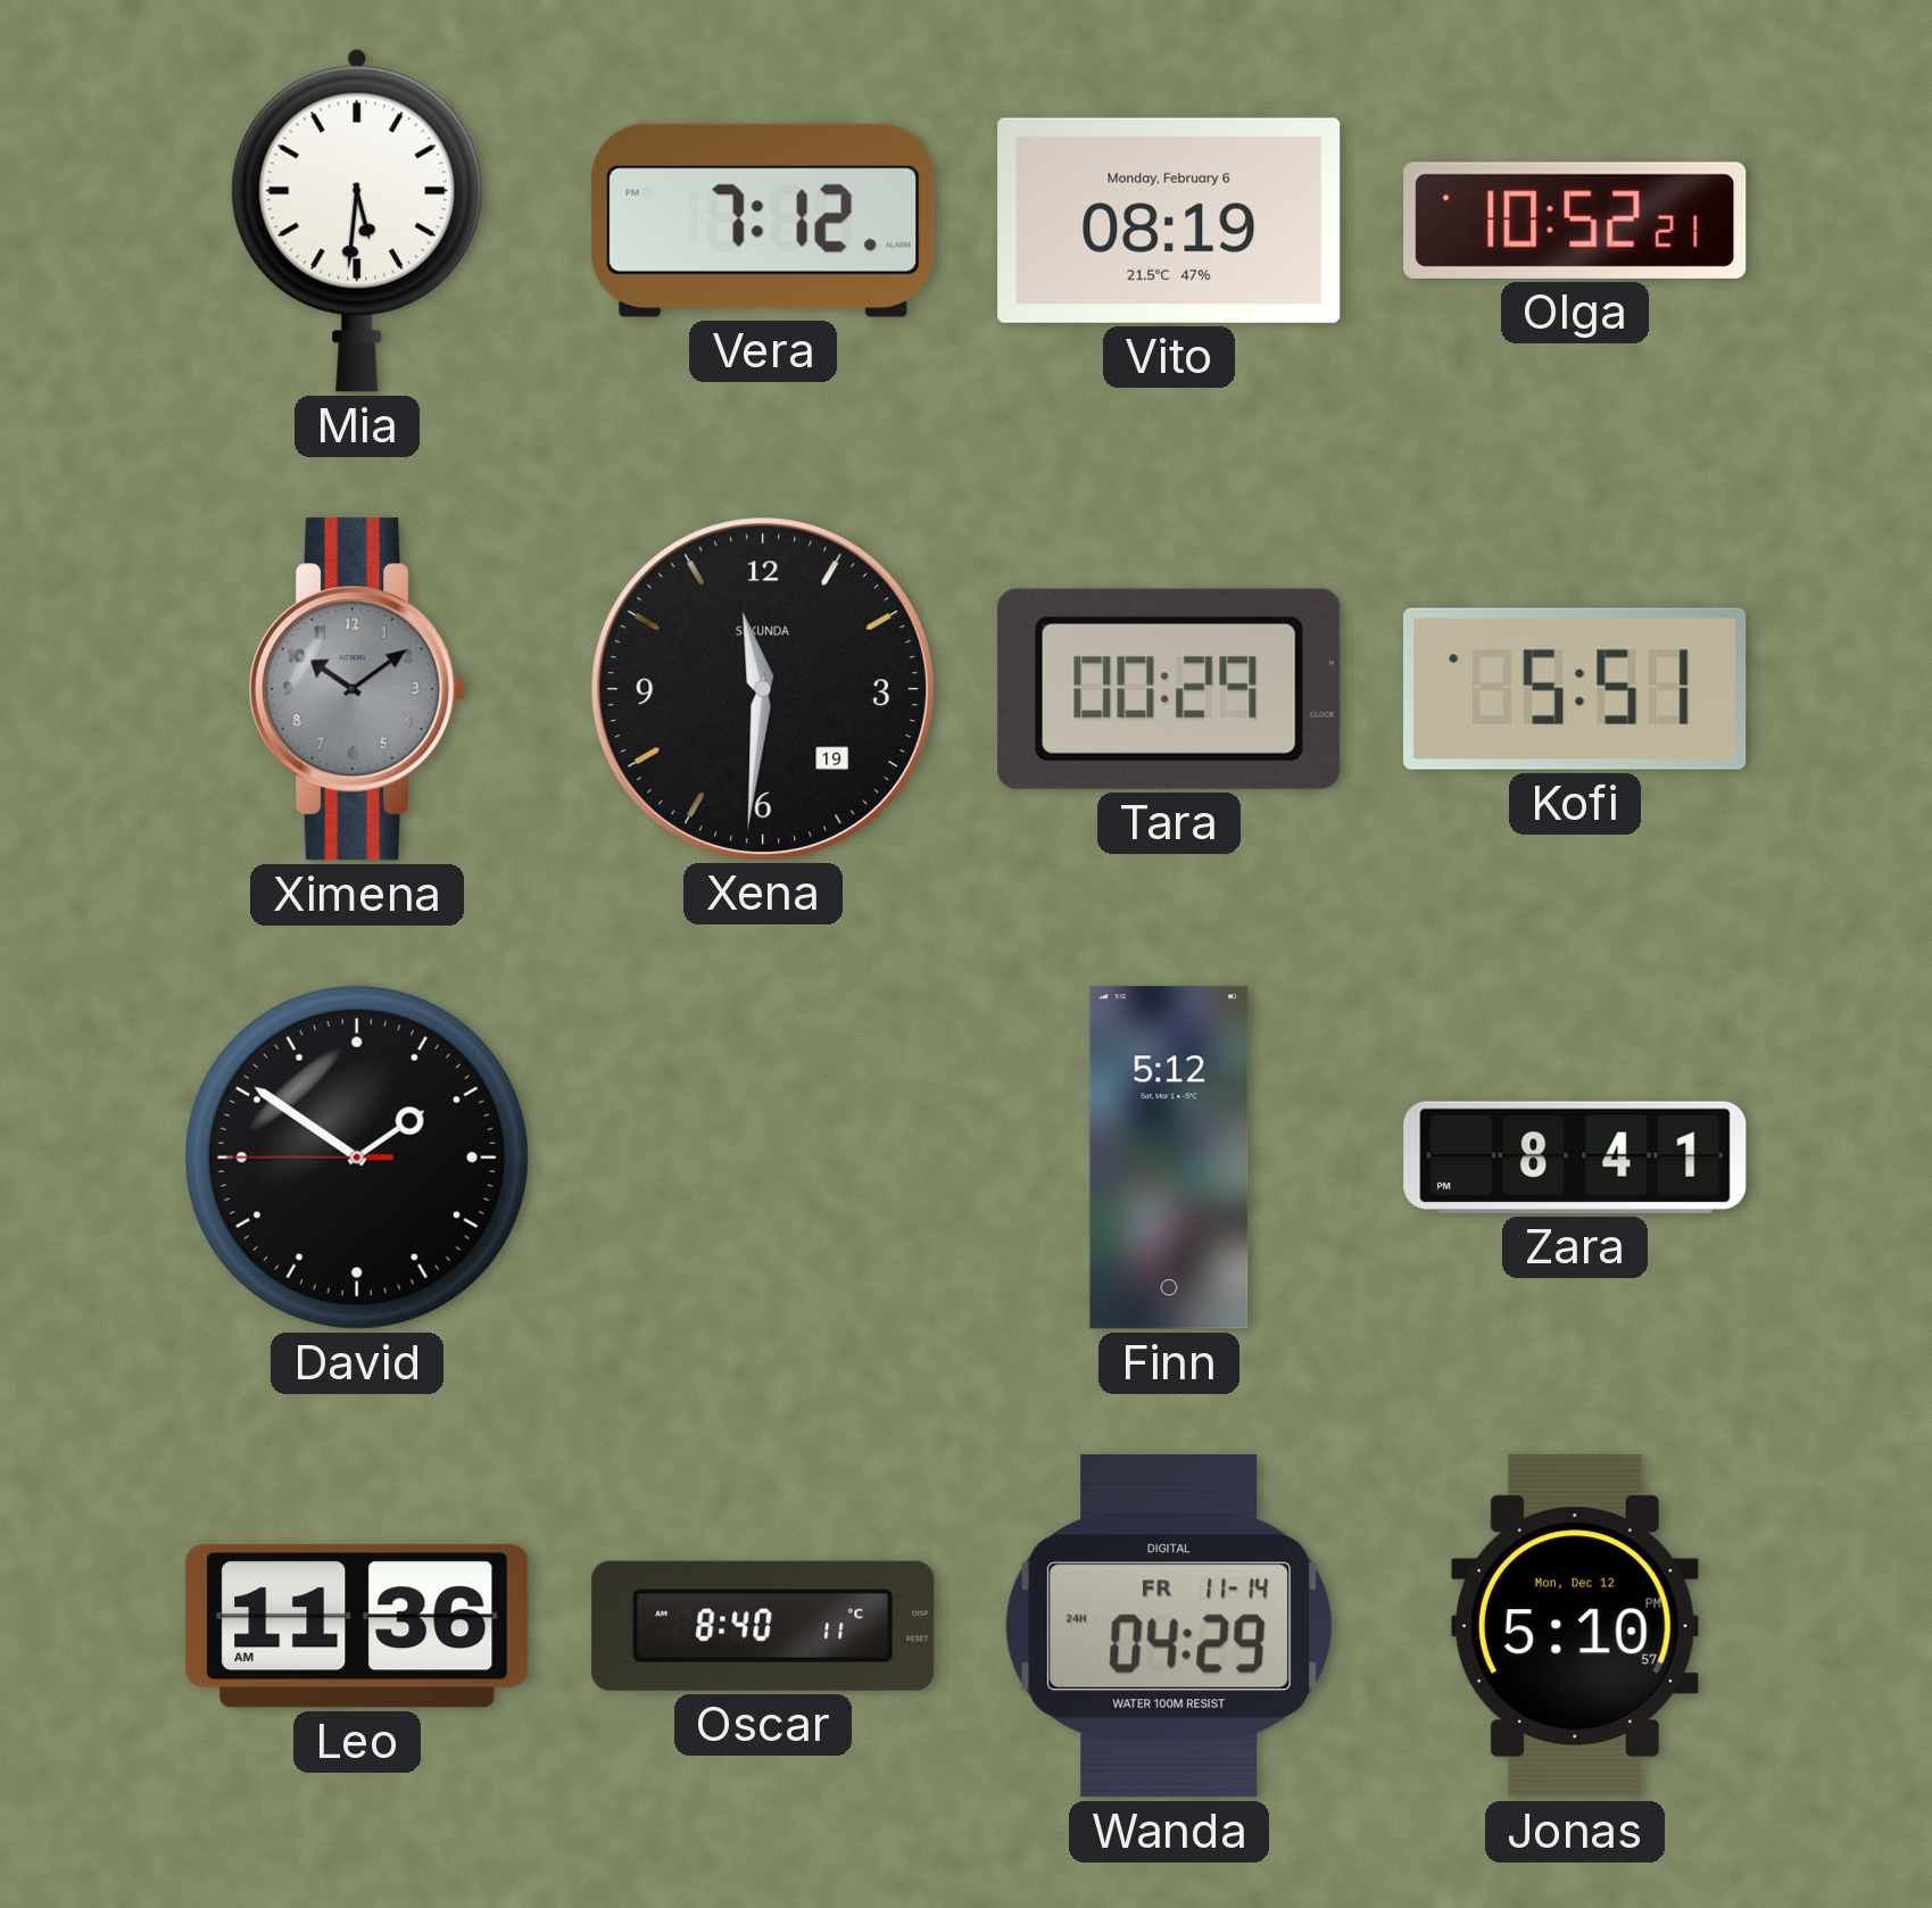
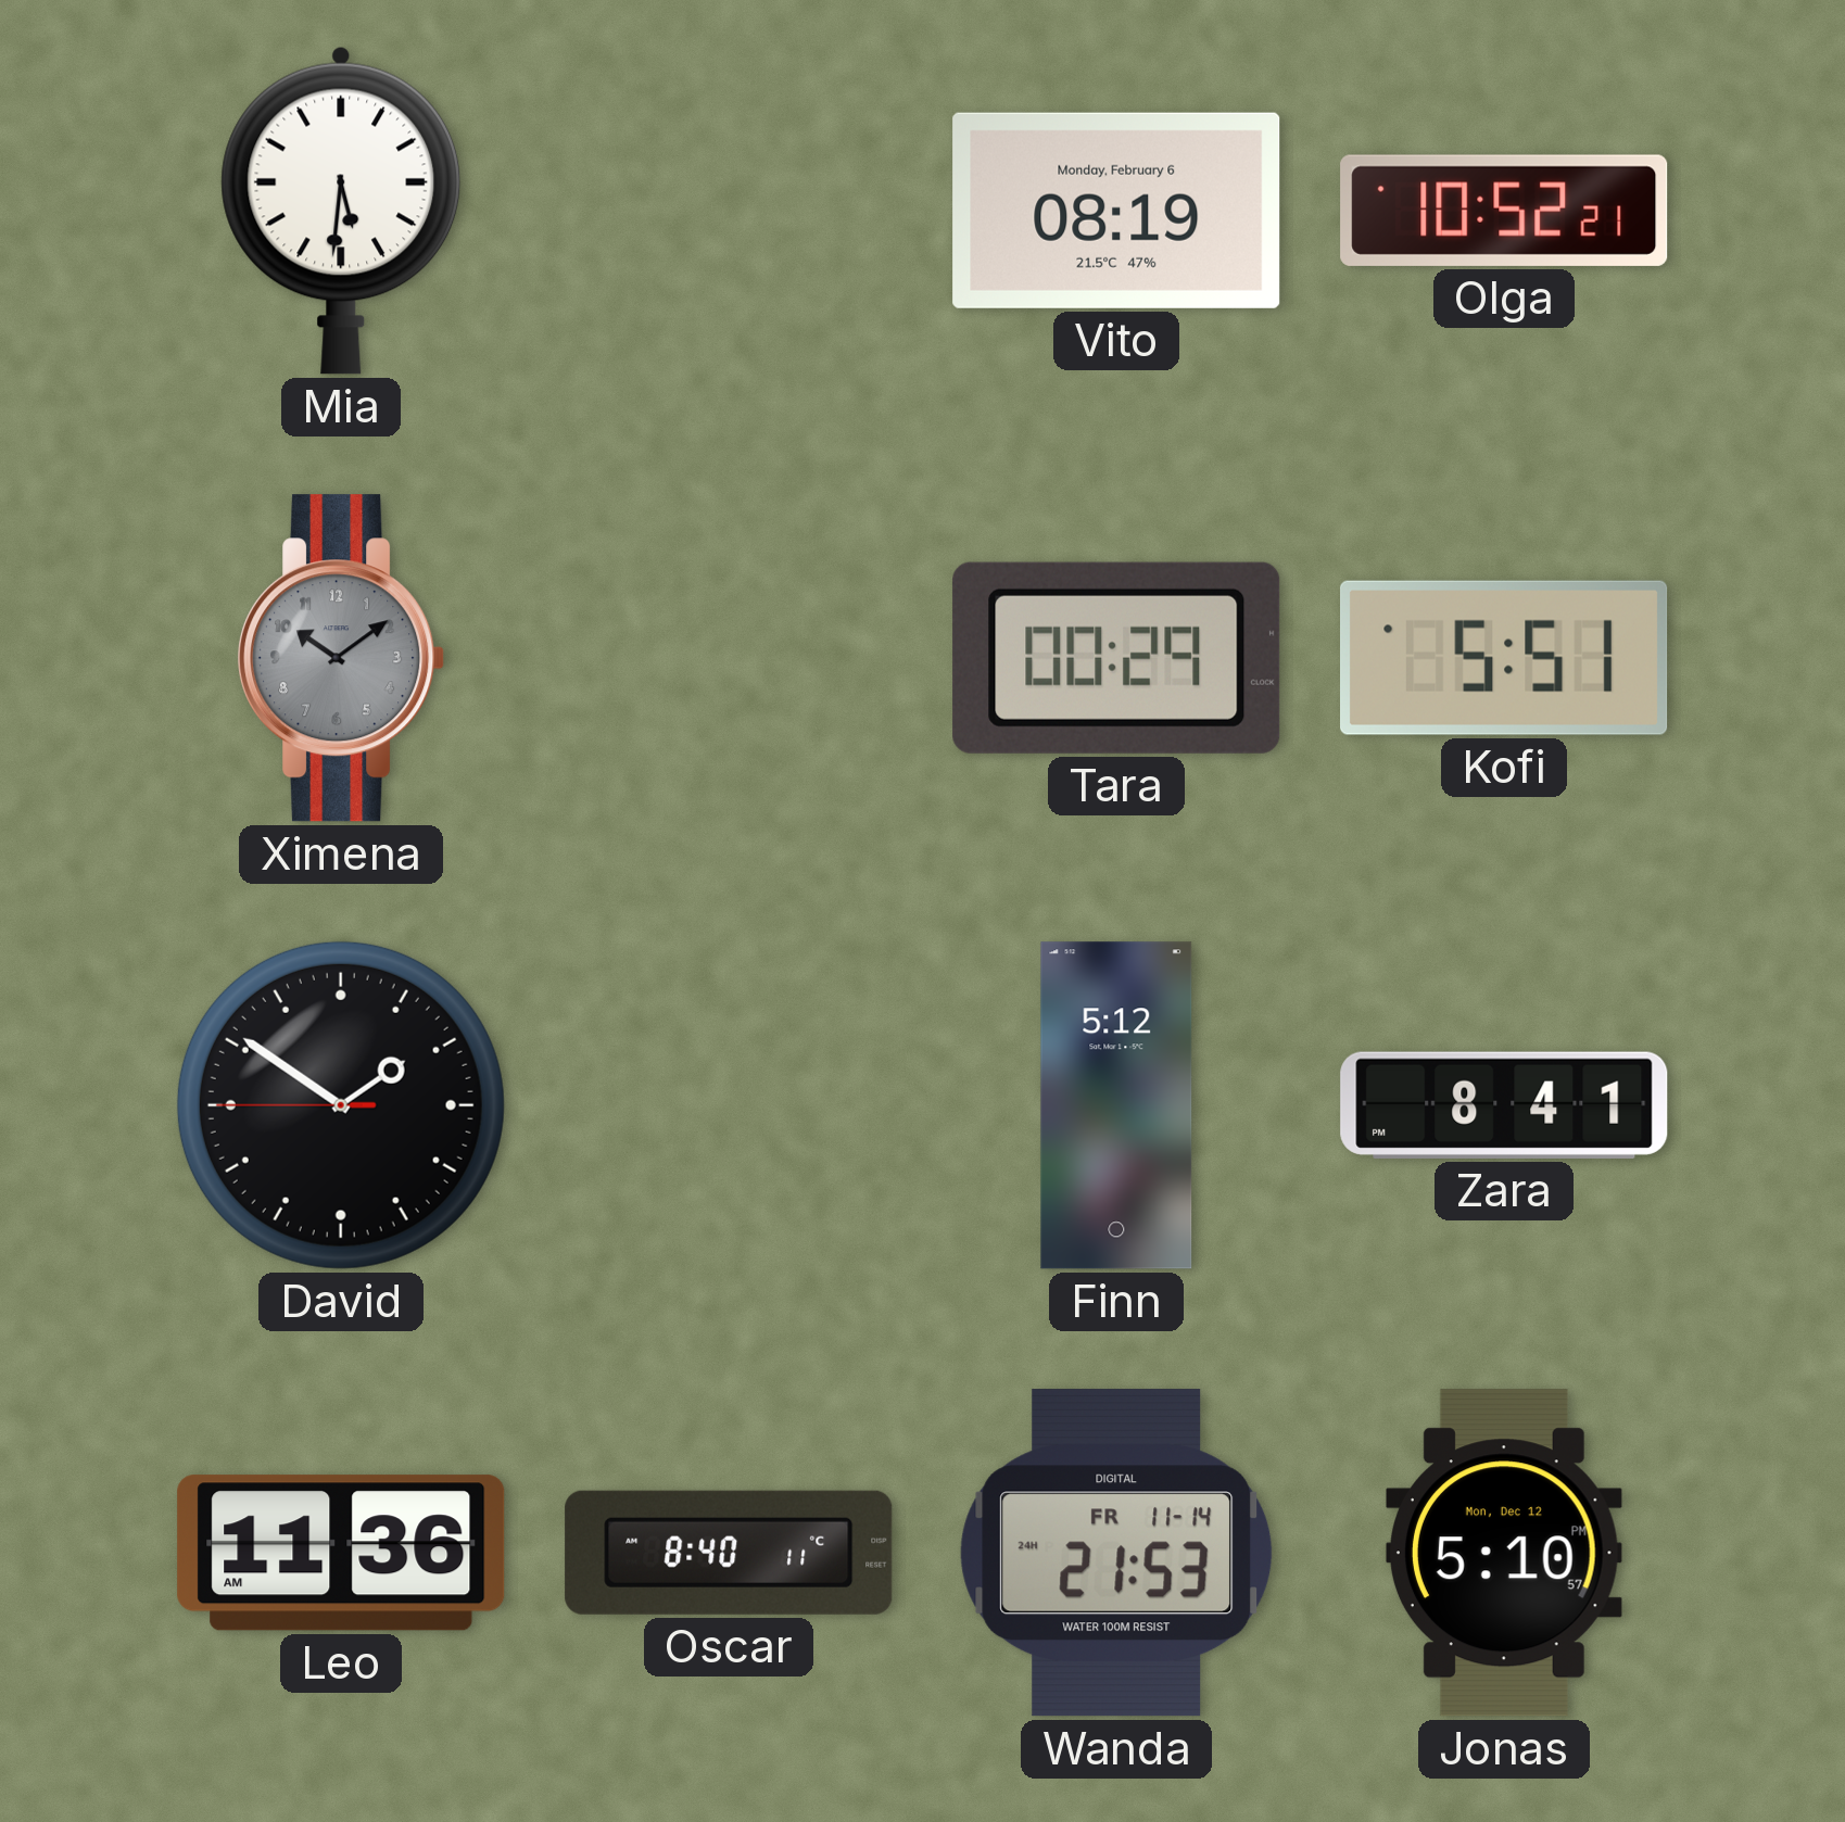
Vera: 7:12 -> none
Xena: 11:31 -> none
Wanda: 04:29 -> 21:53
